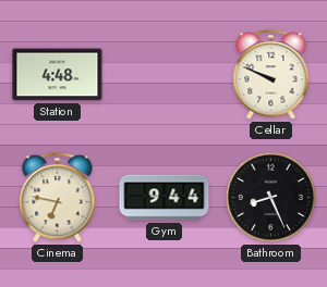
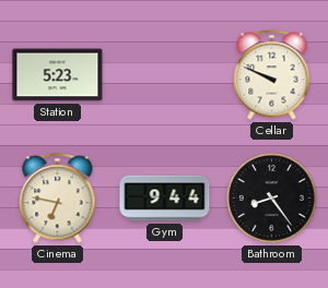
Station: 4:48 -> 5:23
Bathroom: 8:26 -> 8:24
